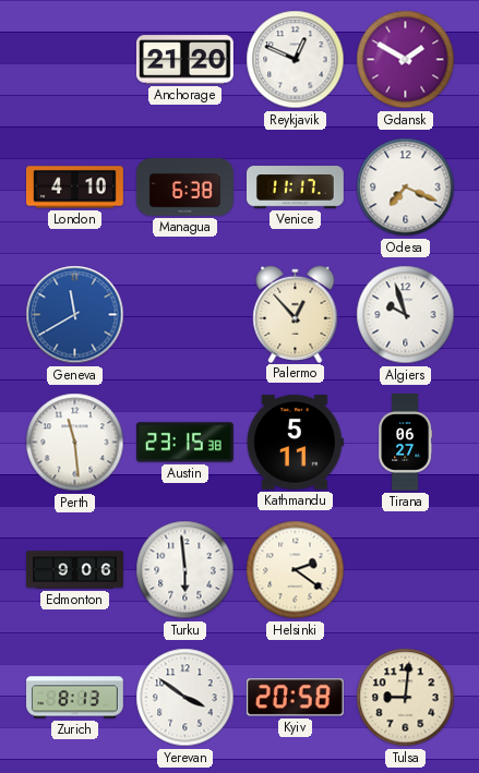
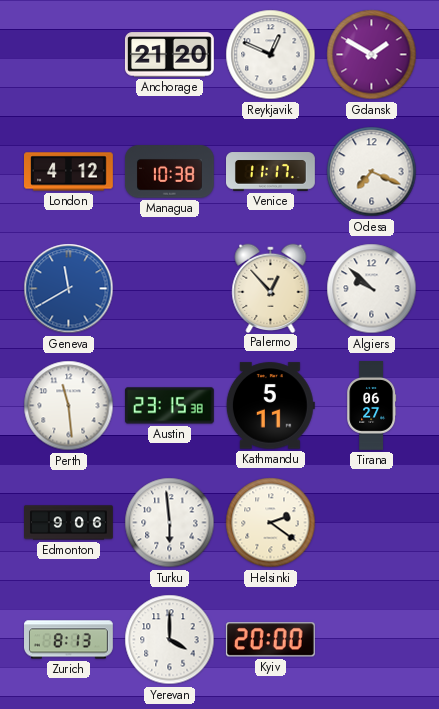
London: 4:10 -> 4:12
Managua: 6:38 -> 10:38
Algiers: 9:57 -> 9:52
Yerevan: 3:51 -> 4:00
Kyiv: 20:58 -> 20:00
Tulsa: 9:01 -> none
